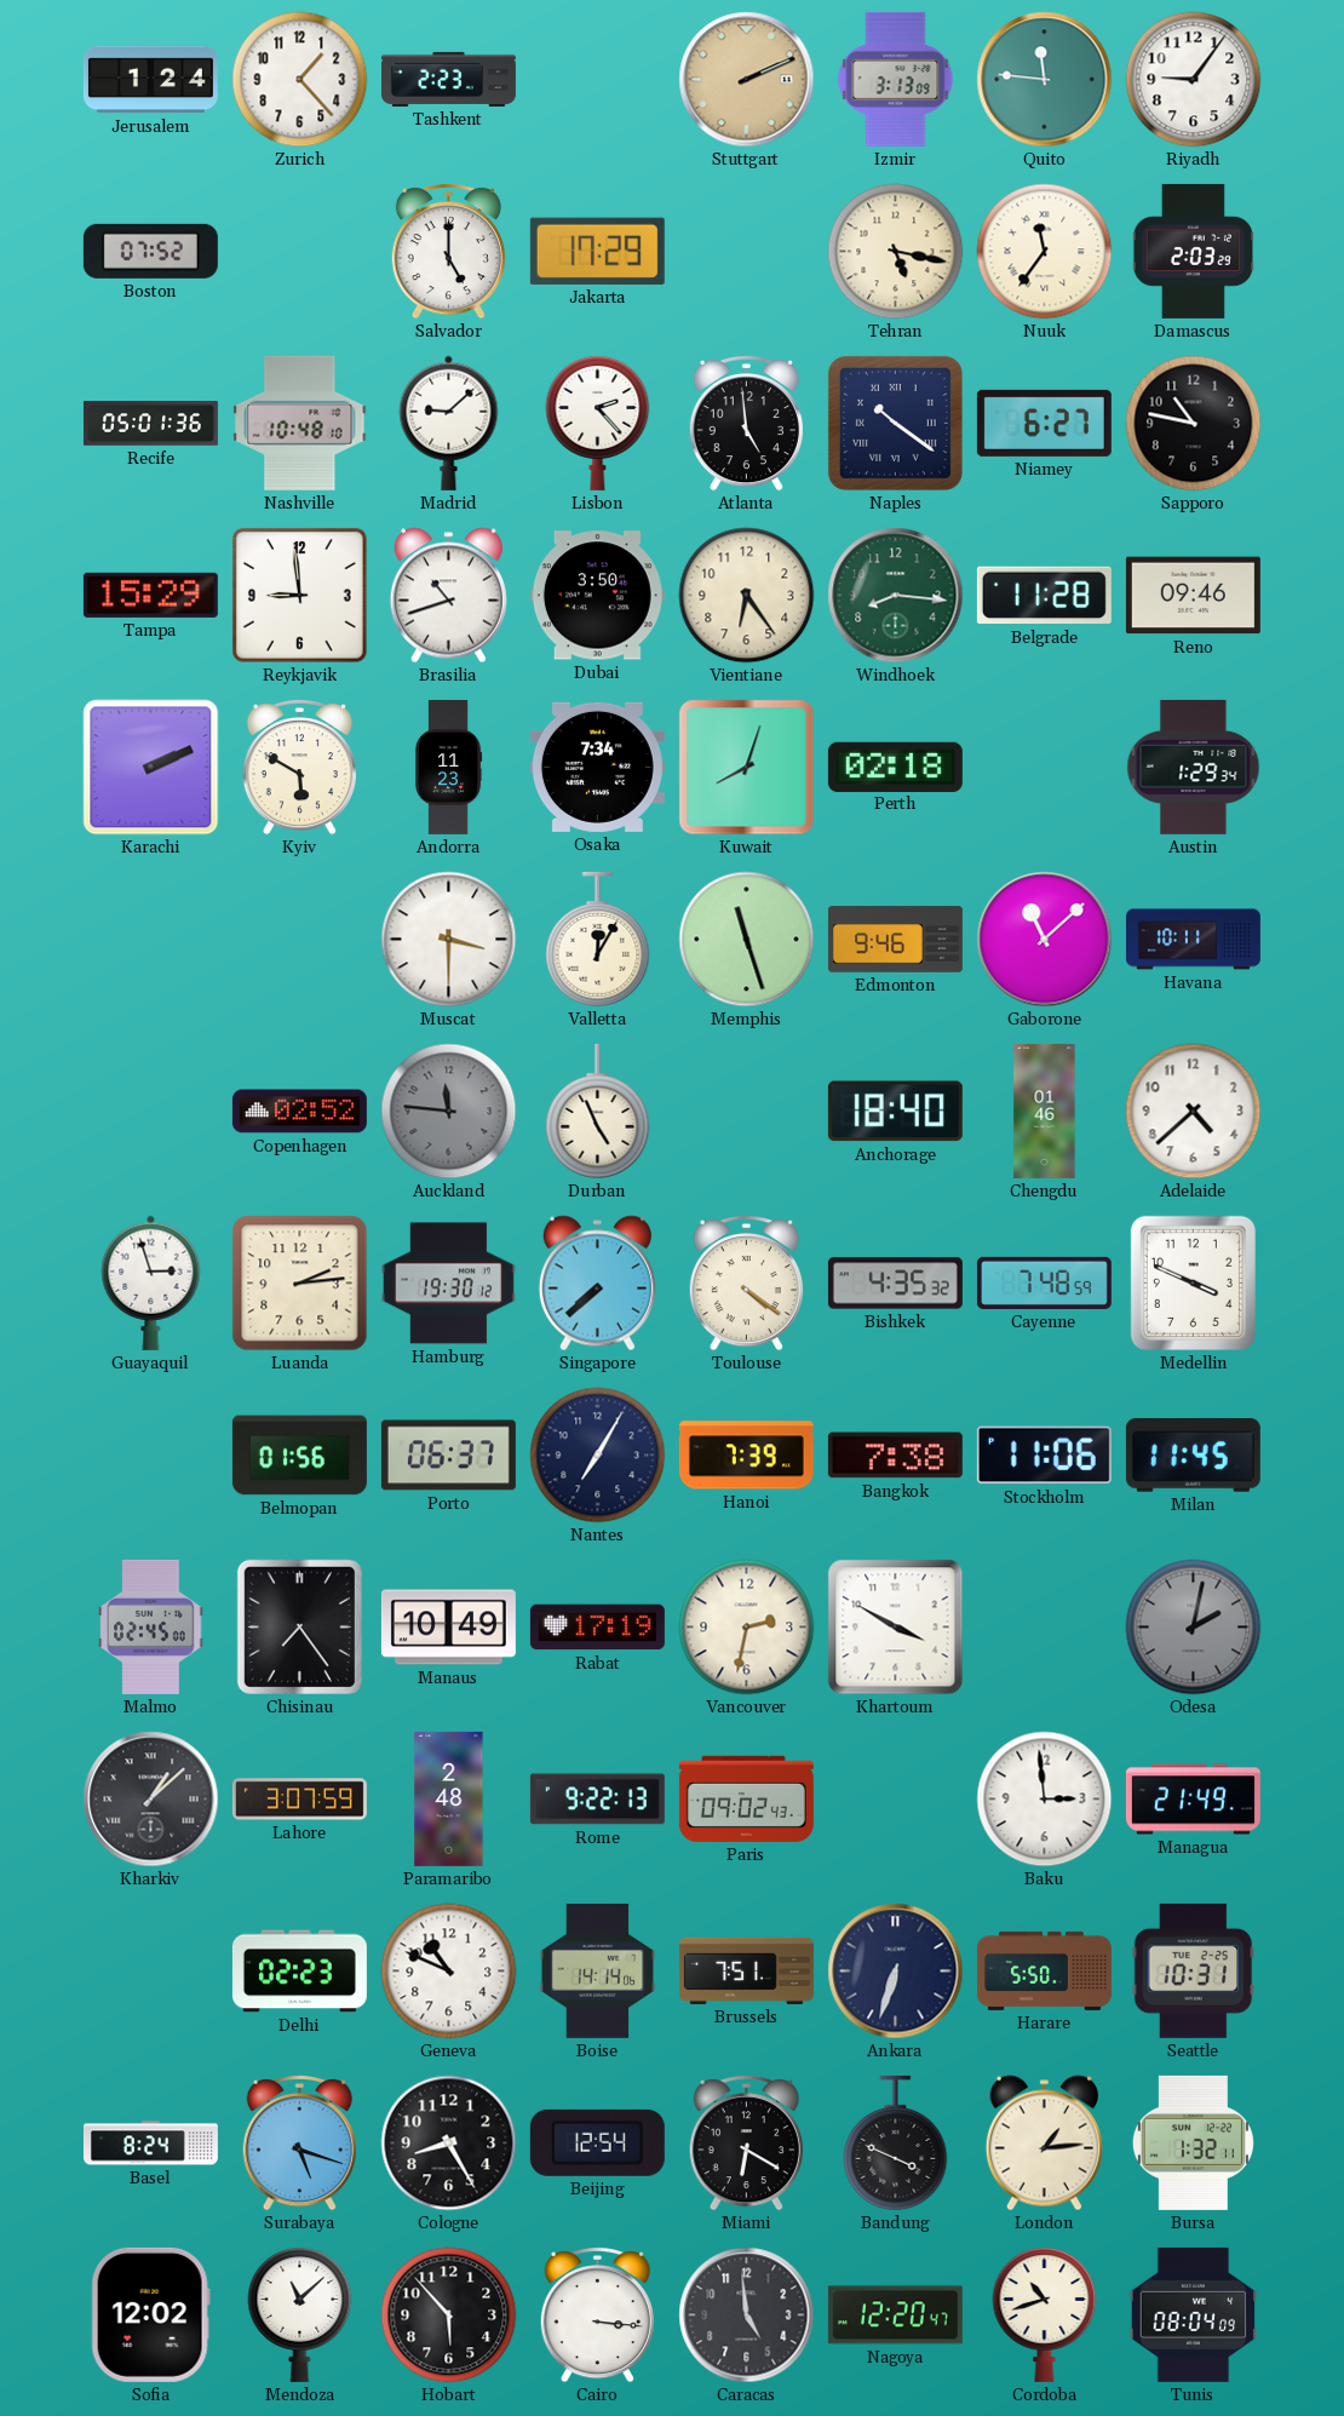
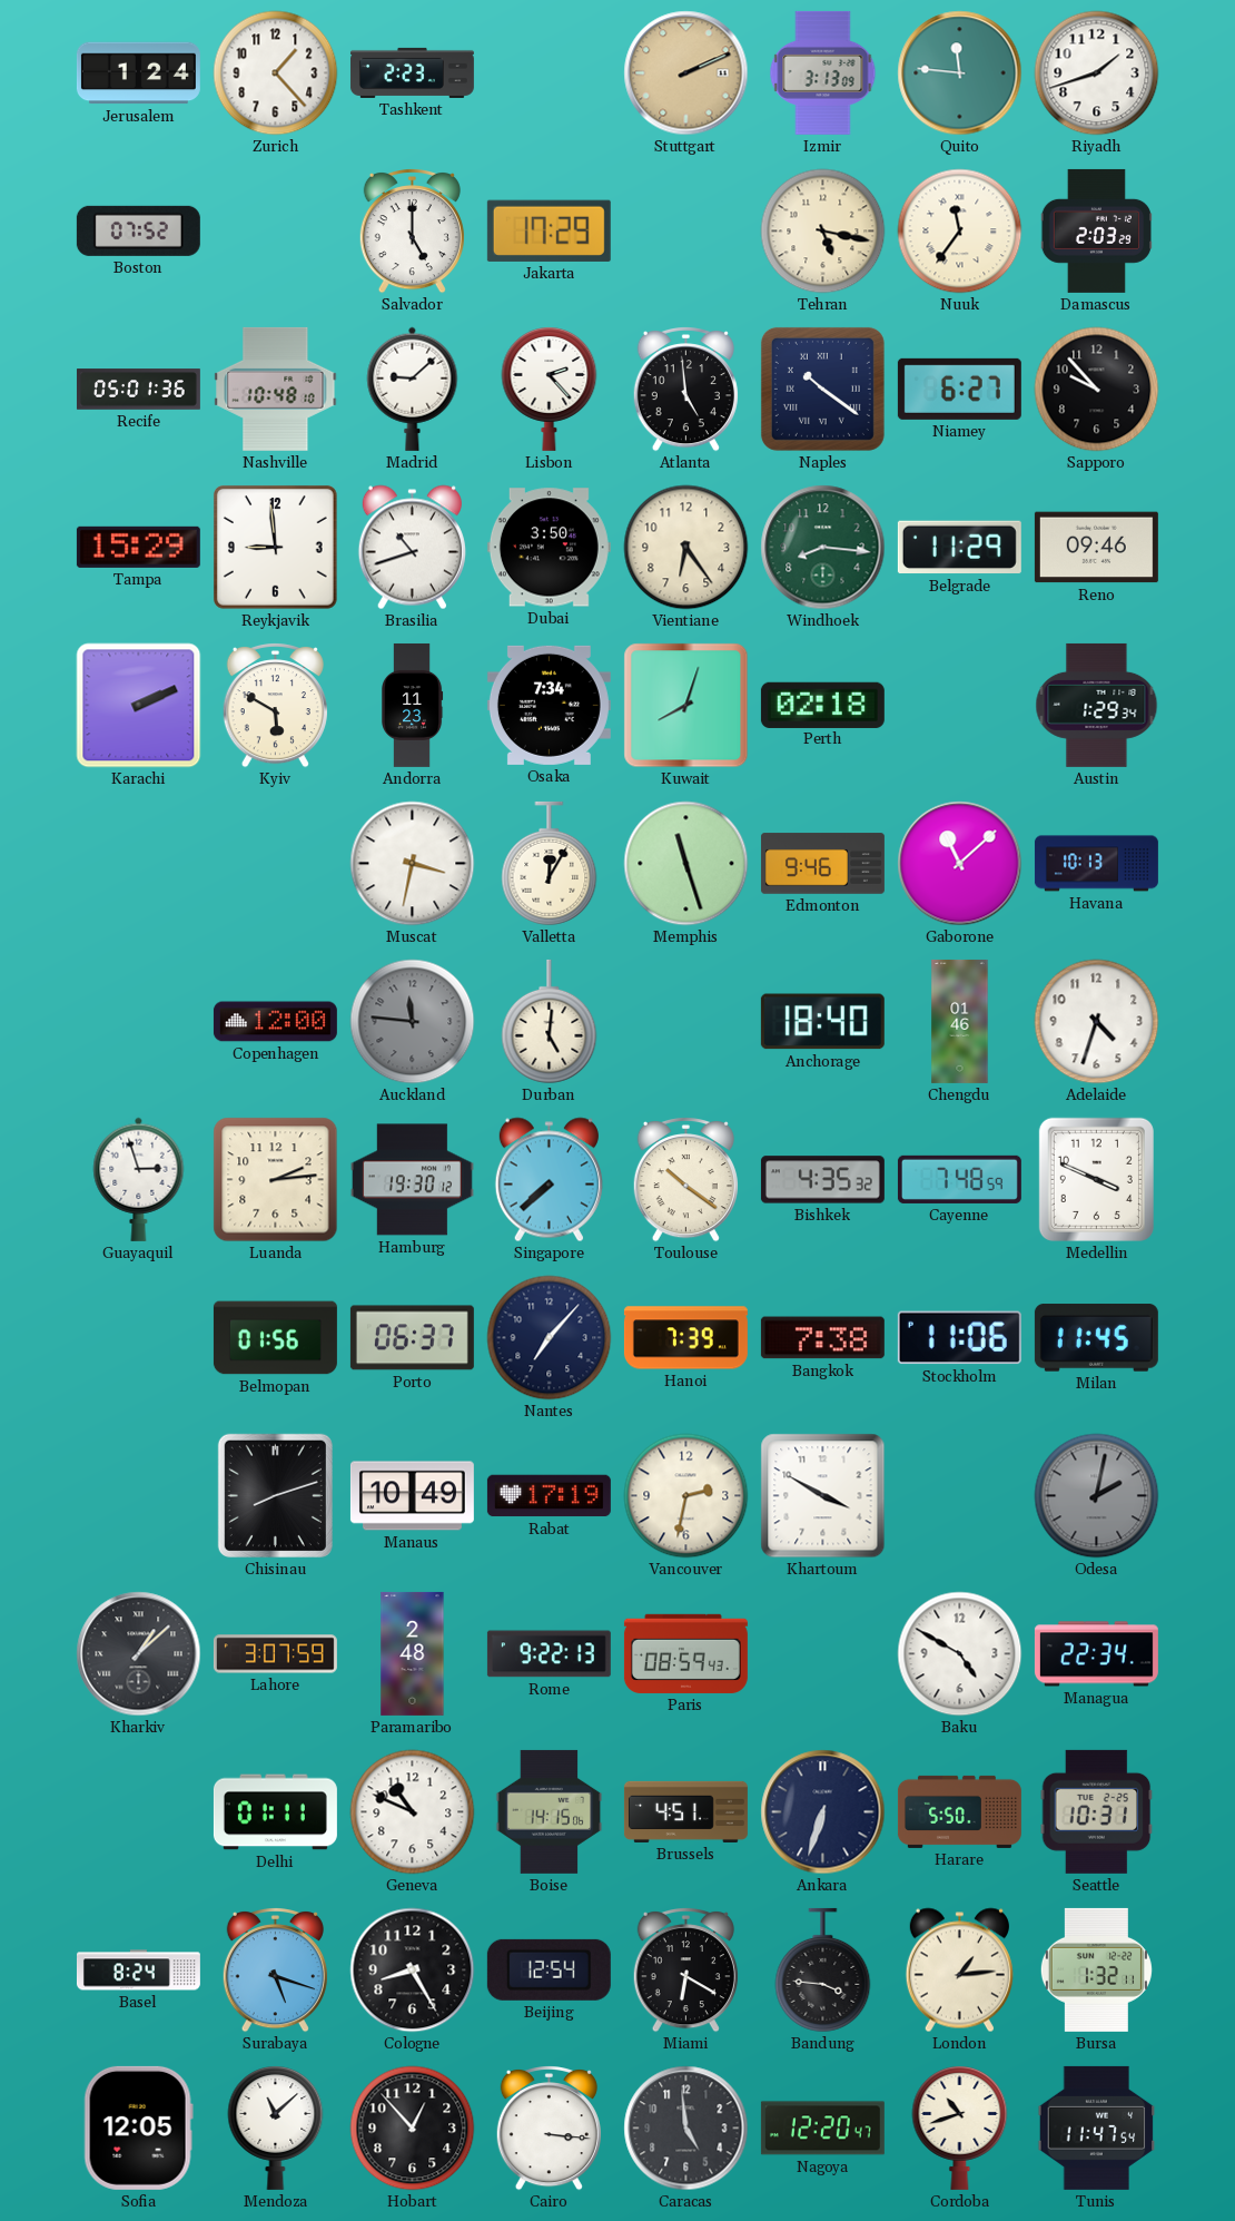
Riyadh: 9:06 -> 1:42
Sapporo: 10:47 -> 9:53
Belgrade: 11:28 -> 11:29
Muscat: 3:30 -> 3:32
Havana: 10:11 -> 10:13
Copenhagen: 02:52 -> 12:00
Durban: 4:56 -> 5:01
Adelaide: 4:38 -> 4:33
Toulouse: 4:21 -> 10:21
Nantes: 7:05 -> 7:07
Malmo: 02:45 -> none
Chisinau: 7:24 -> 8:12
Paris: 09:02 -> 08:59
Baku: 2:59 -> 4:50
Managua: 21:49 -> 22:34
Delhi: 02:23 -> 01:11
Boise: 14:14 -> 14:15
Brussels: 7:51 -> 4:51
Bandung: 3:49 -> 3:46
Sofia: 12:02 -> 12:05
Hobart: 5:53 -> 12:53
Tunis: 08:04 -> 11:47
